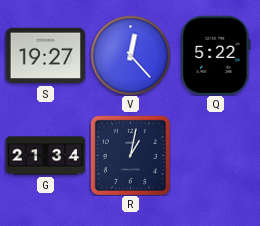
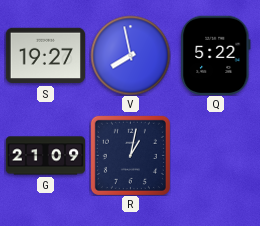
V: 12:23 -> 7:58
G: 21:34 -> 21:09
